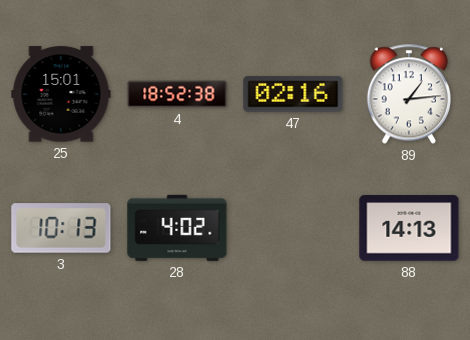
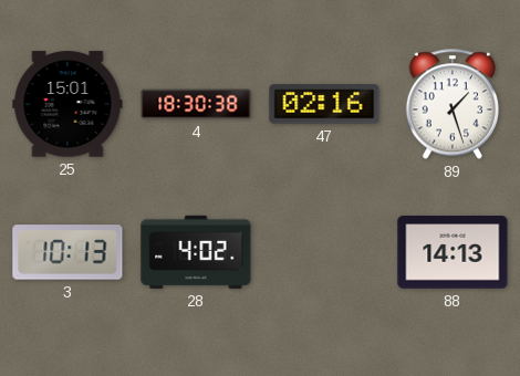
4: 18:52 -> 18:30
89: 1:14 -> 1:27
